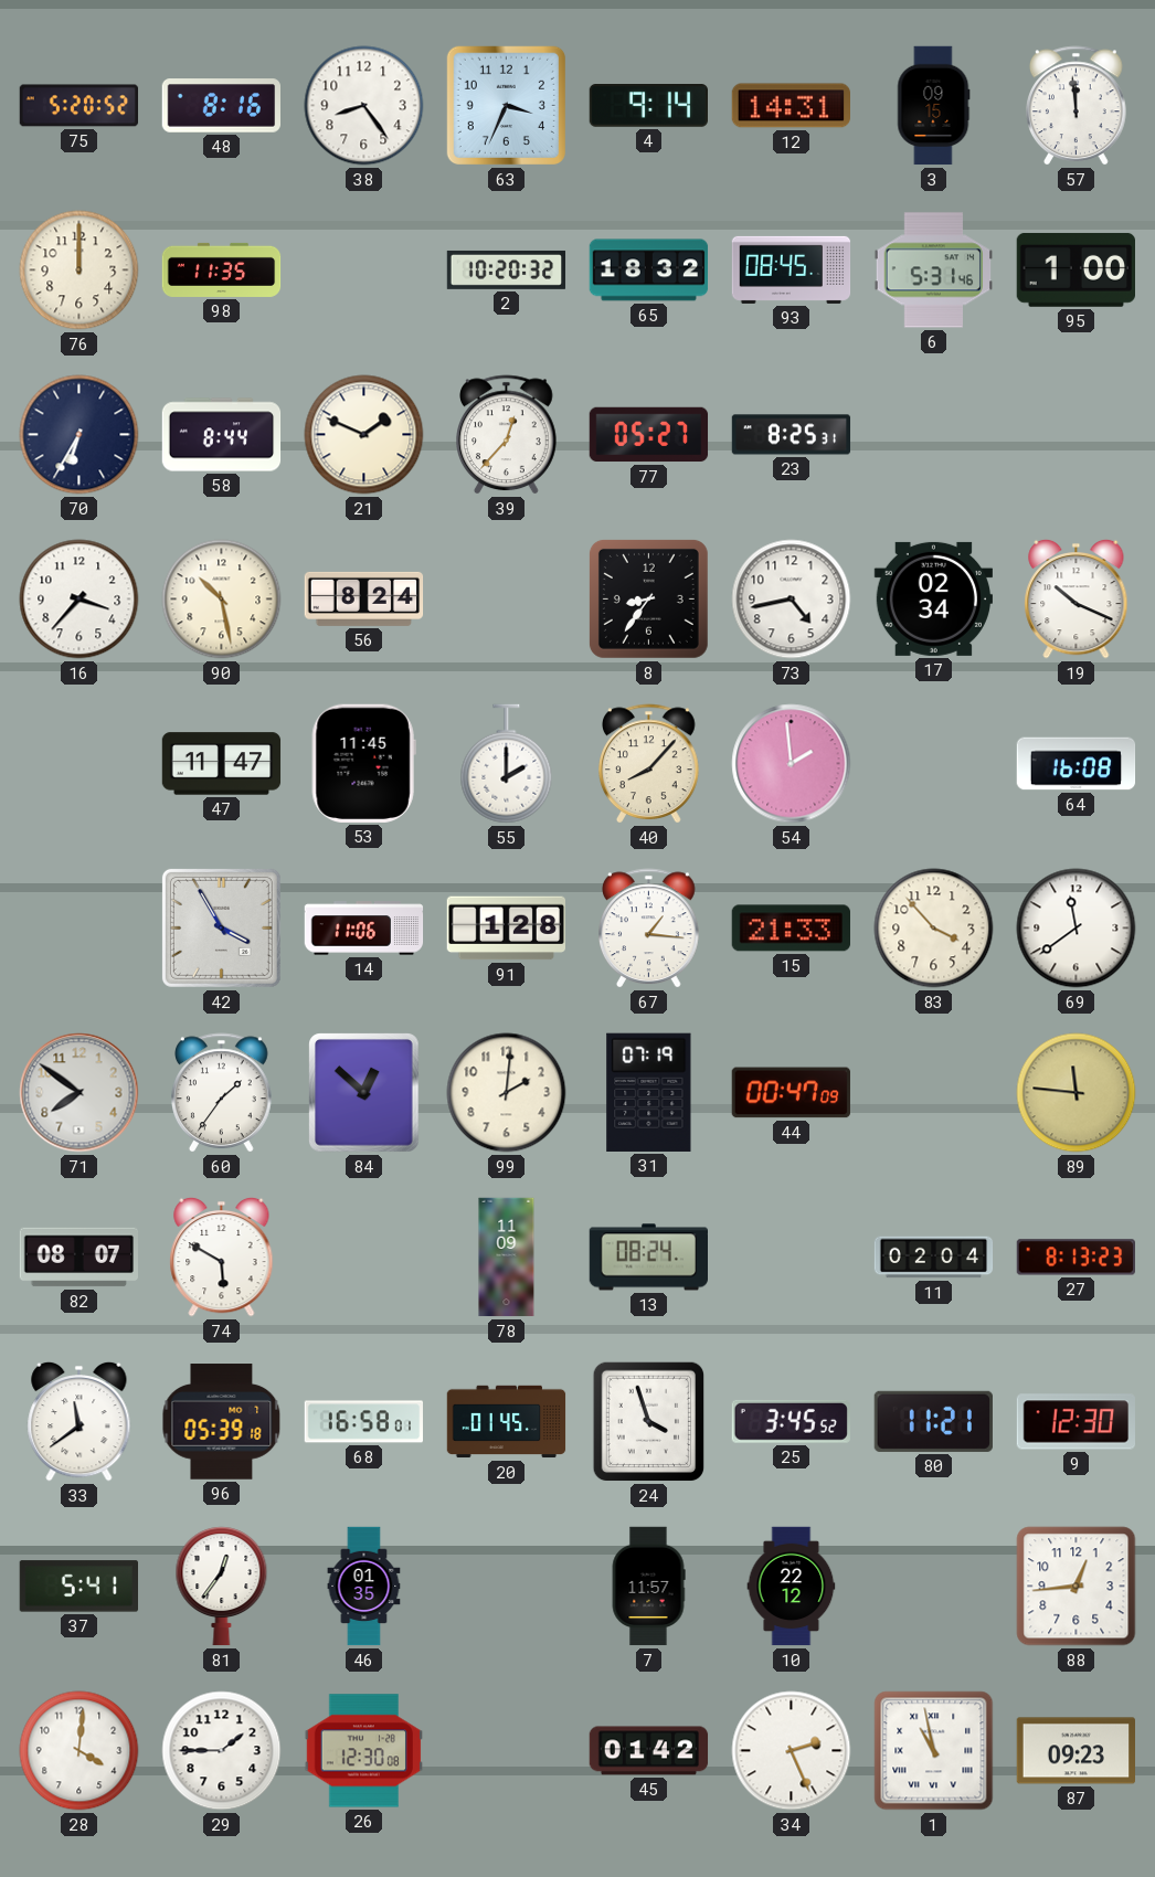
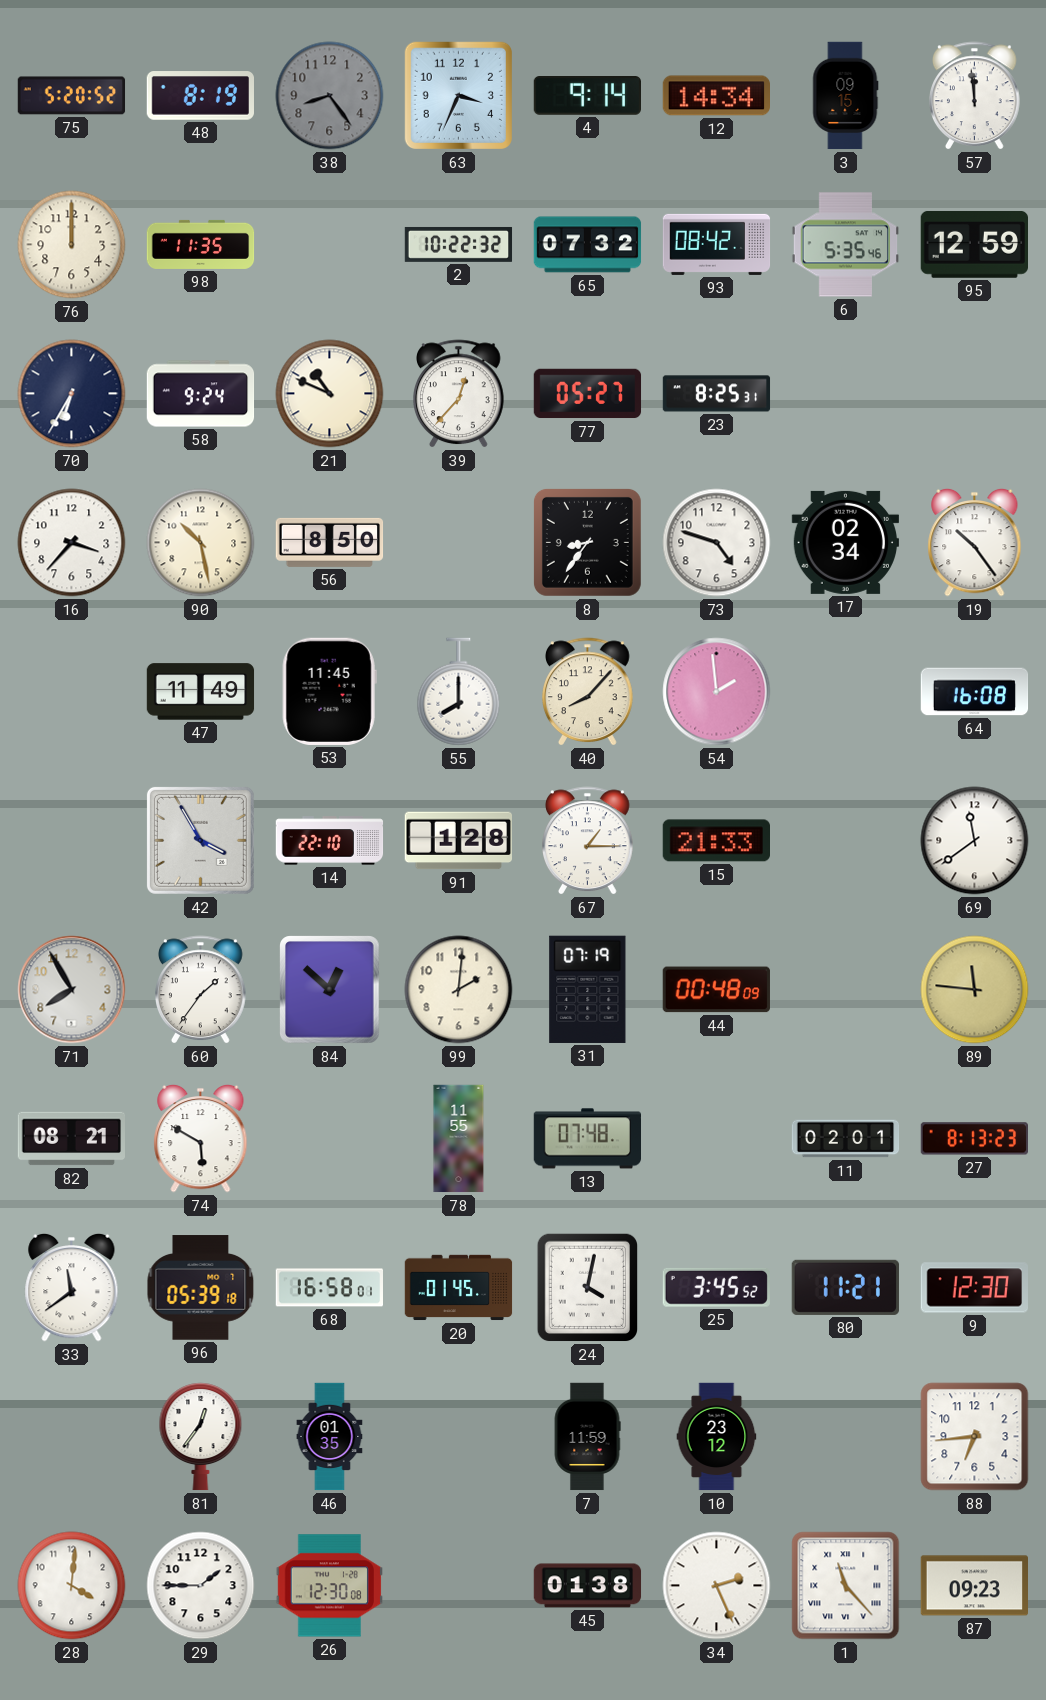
48: 8:16 -> 8:19
38 dial: white -> grey
12: 14:31 -> 14:34
2: 10:20 -> 10:22
65: 18:32 -> 07:32
93: 08:45 -> 08:42
6: 5:31 -> 5:35
95: 1:00 -> 12:59
58: 8:44 -> 9:24
21: 1:49 -> 10:49
56: 8:24 -> 8:50
73: 4:43 -> 4:48
19: 10:19 -> 10:24
47: 11:47 -> 11:49
55: 2:00 -> 8:00
14: 11:06 -> 22:10
67: 1:16 -> 1:15
83: 3:53 -> none
71: 7:51 -> 7:55
44: 00:47 -> 00:48
82: 08:07 -> 08:21
78: 11:09 -> 11:55
13: 08:24 -> 07:48
11: 02:04 -> 02:01
24: 3:57 -> 4:02
37: 5:41 -> none
7: 11:57 -> 11:59
10: 22:12 -> 23:12
88: 12:44 -> 6:44
45: 01:42 -> 01:38
1: 10:58 -> 11:23
